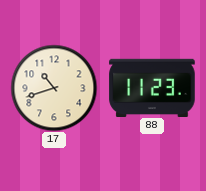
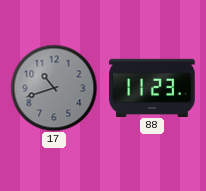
17 dial: cream -> grey
